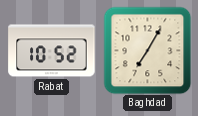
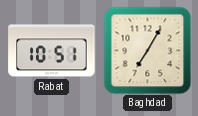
Rabat: 10:52 -> 10:51
